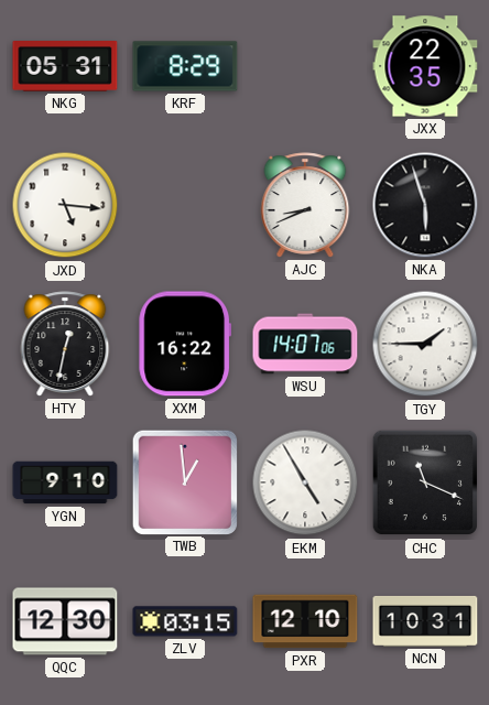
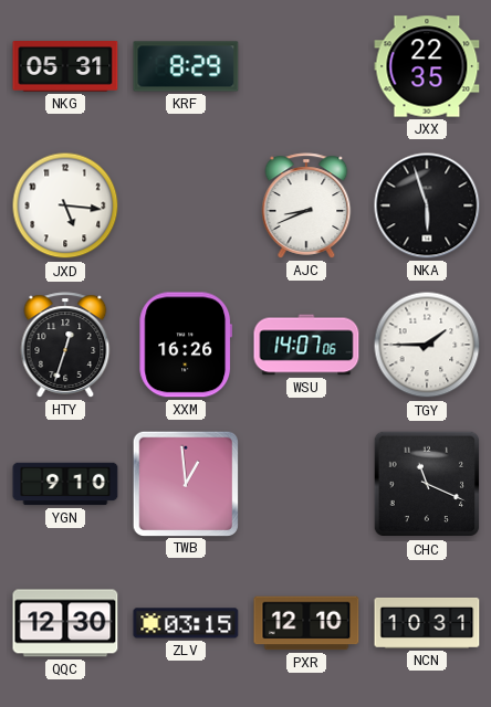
HTY: 12:32 -> 12:33
XXM: 16:22 -> 16:26
EKM: 4:55 -> none
